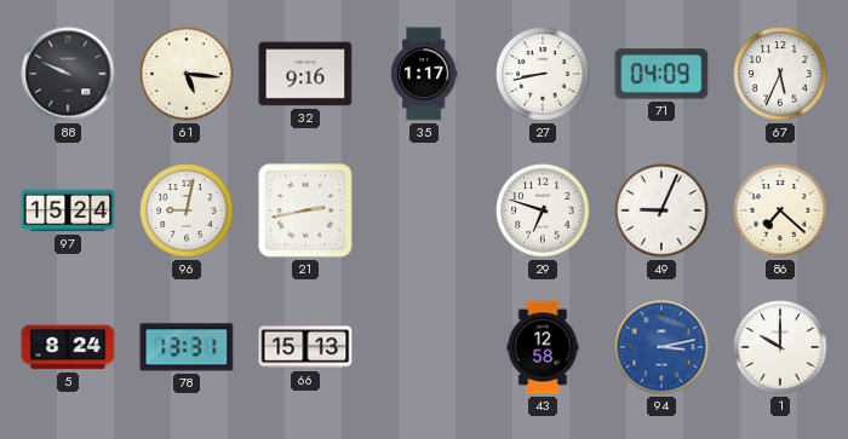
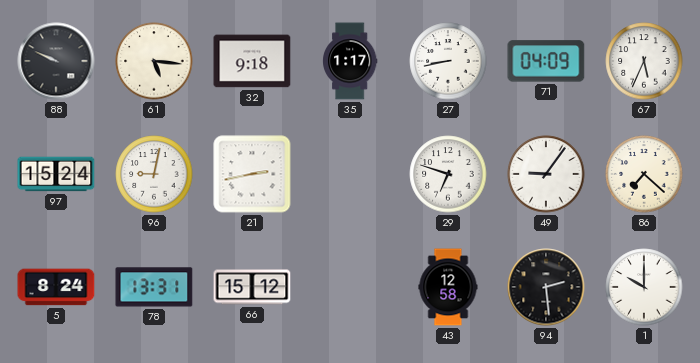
32: 9:16 -> 9:18
49: 9:04 -> 9:06
66: 15:13 -> 15:12
94: 3:13 -> 2:29
94 dial: blue -> black
